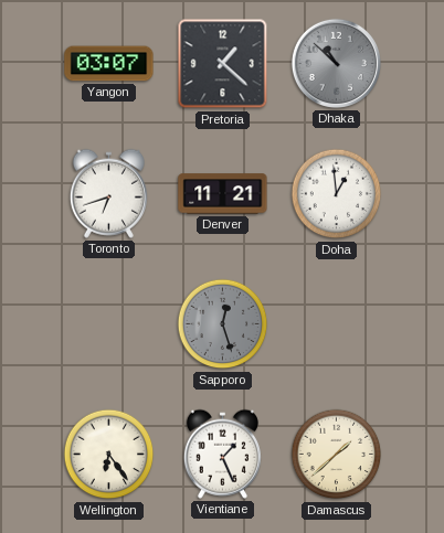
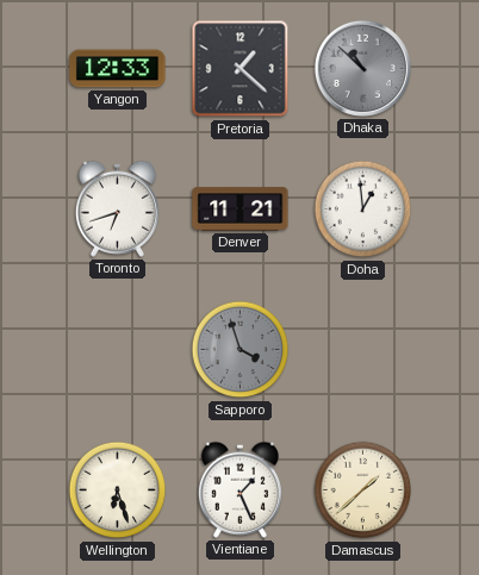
Yangon: 03:07 -> 12:33
Sapporo: 12:27 -> 3:57
Wellington: 6:24 -> 6:27
